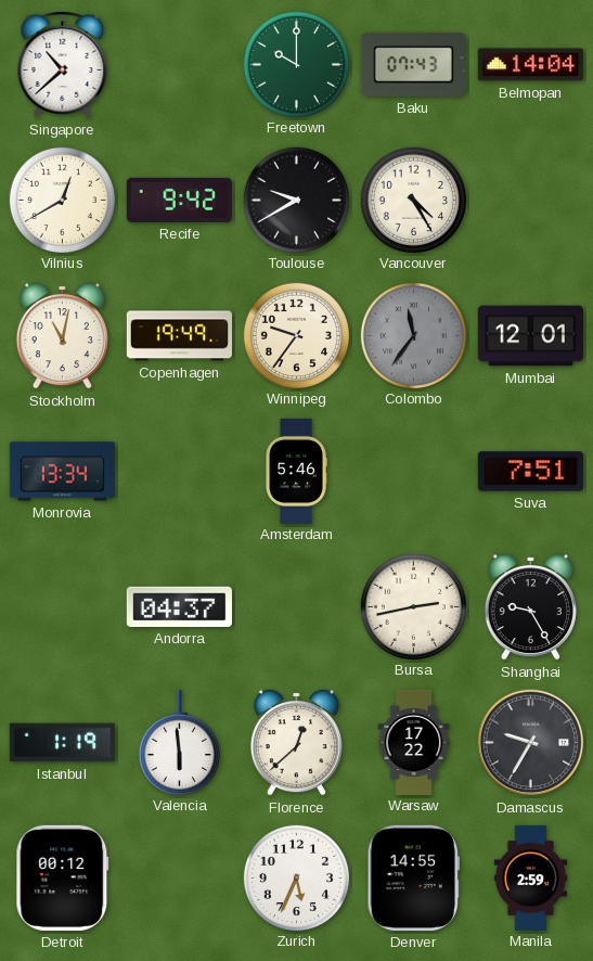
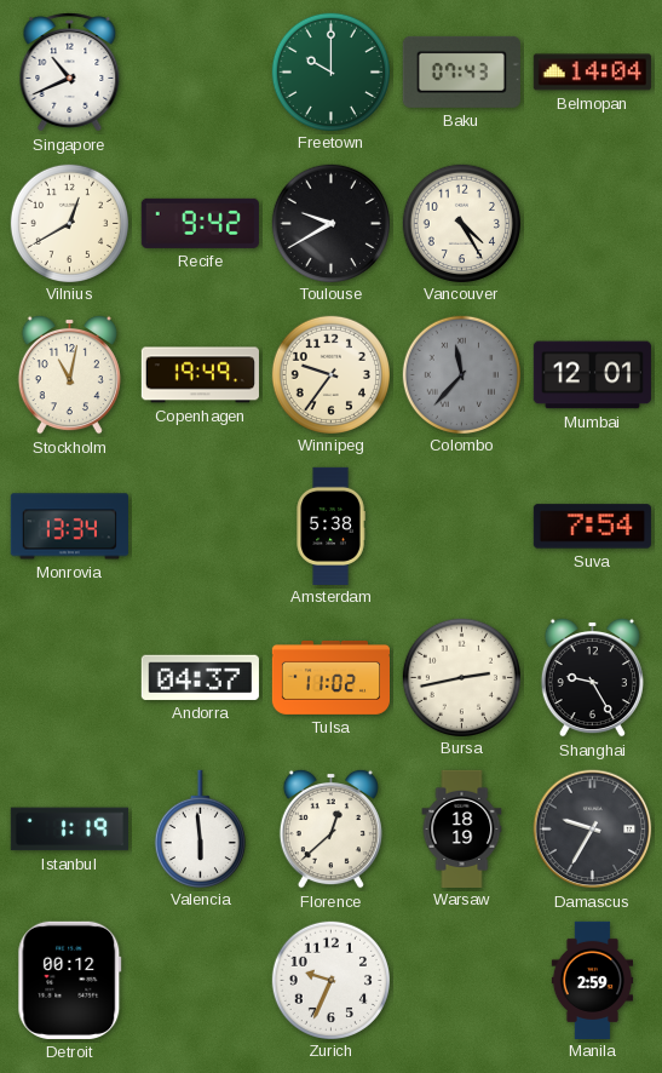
Singapore: 10:38 -> 10:41
Colombo: 11:36 -> 11:37
Amsterdam: 5:46 -> 5:38
Suva: 7:51 -> 7:54
Tulsa: none -> 11:02
Warsaw: 17:22 -> 18:19
Zurich: 5:34 -> 9:34
Denver: 14:55 -> none
